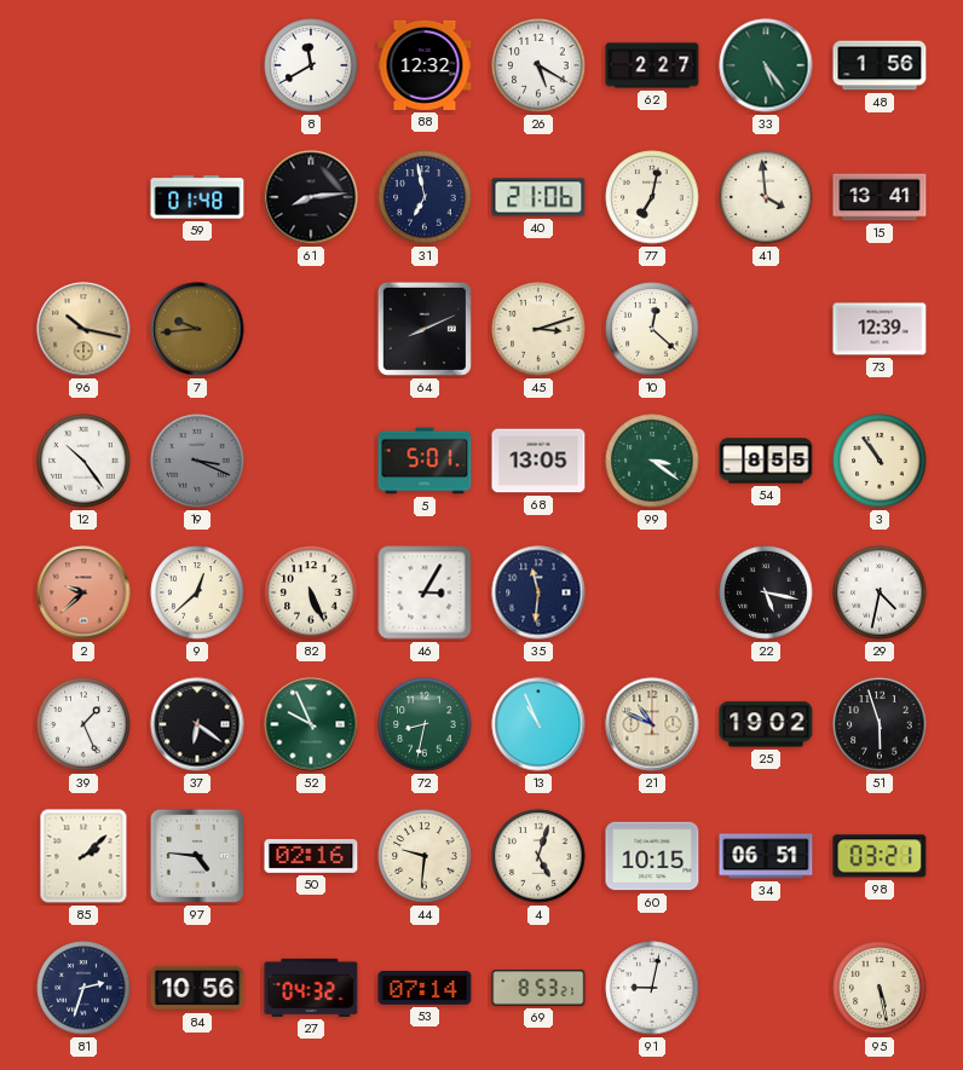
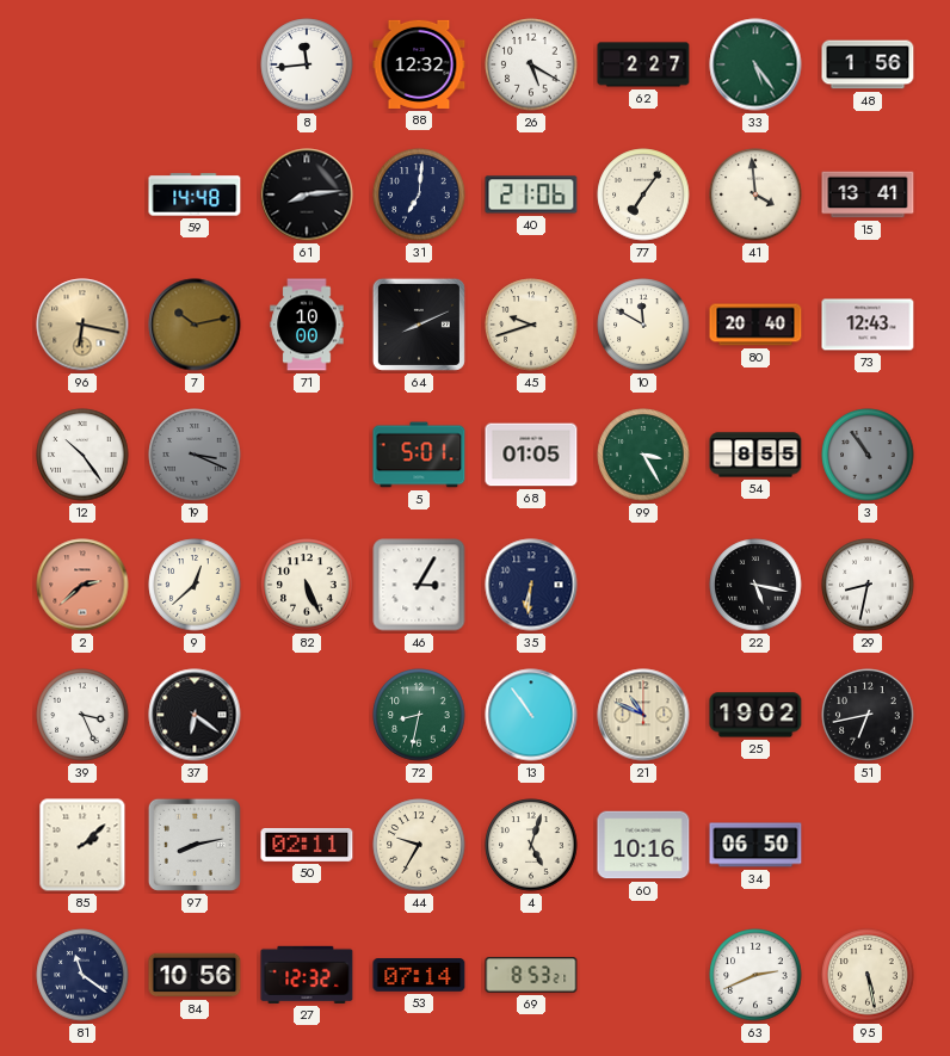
8: 11:40 -> 11:44
59: 01:48 -> 14:48
31: 6:58 -> 7:01
77: 7:02 -> 7:06
96: 10:17 -> 6:17
7: 9:44 -> 10:13
71: none -> 10:00
45: 3:12 -> 9:42
10: 12:22 -> 11:50
80: none -> 20:40
73: 12:39 -> 12:43
68: 13:05 -> 01:05
99: 3:21 -> 3:25
3 dial: cream -> grey
2: 9:38 -> 2:38
35: 11:31 -> 6:31
29: 4:32 -> 8:32
39: 1:26 -> 3:26
52: 9:56 -> none
13: 10:56 -> 10:54
51: 5:57 -> 6:43
97: 4:46 -> 8:13
50: 02:16 -> 02:11
44: 9:31 -> 9:35
60: 10:15 -> 10:16
34: 06:51 -> 06:50
98: 03:21 -> none
81: 2:33 -> 11:21
27: 04:32 -> 12:32
91: 9:02 -> none
63: none -> 2:41
